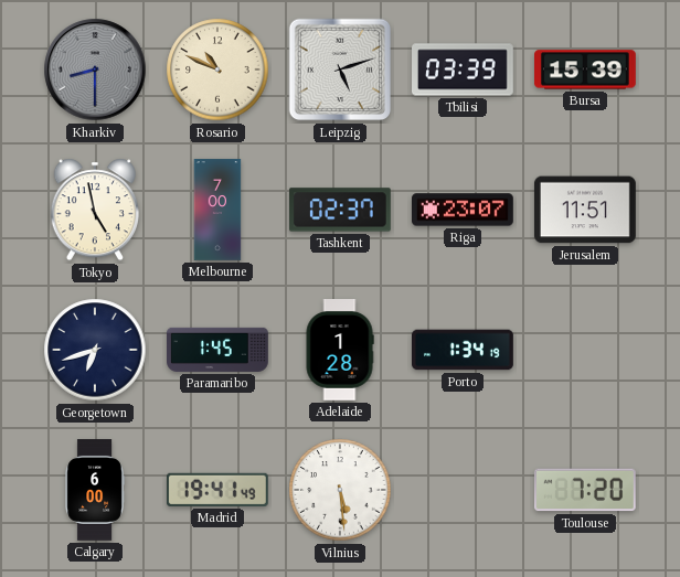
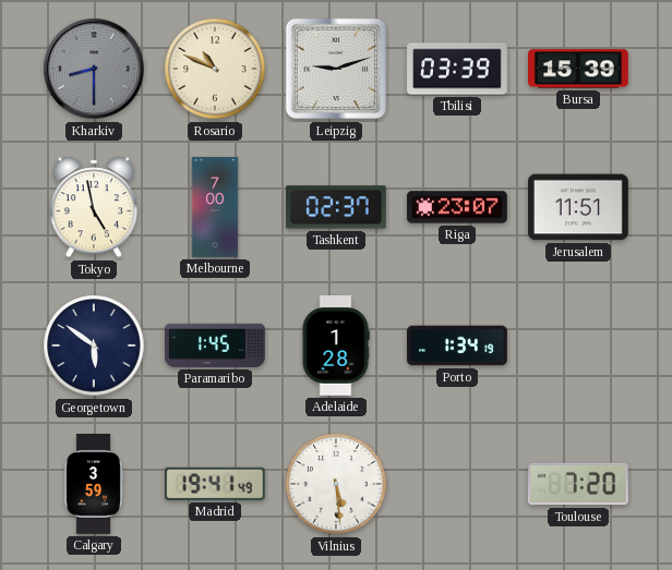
Leipzig: 5:12 -> 9:12
Georgetown: 6:42 -> 5:51
Calgary: 6:00 -> 3:59
